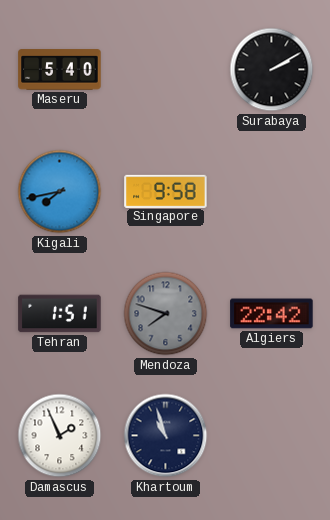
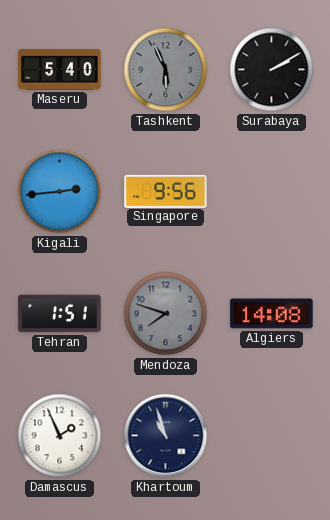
Tashkent: none -> 5:56
Kigali: 7:43 -> 2:44
Singapore: 9:58 -> 9:56
Algiers: 22:42 -> 14:08
